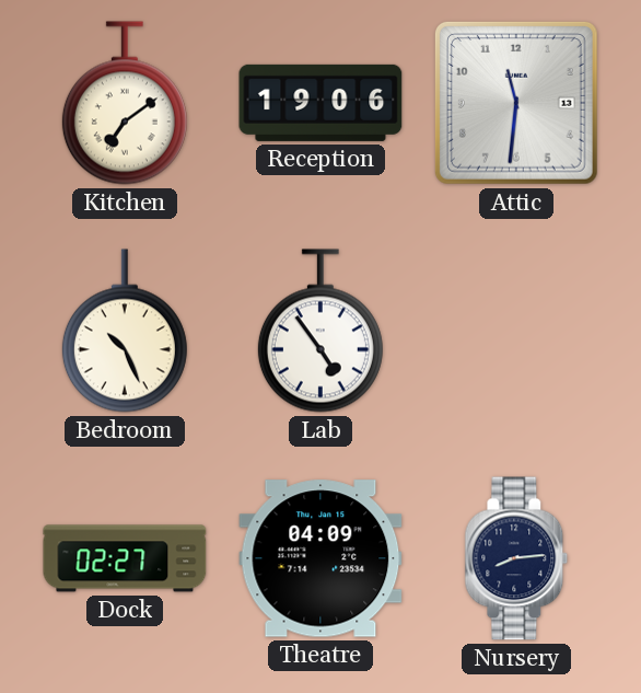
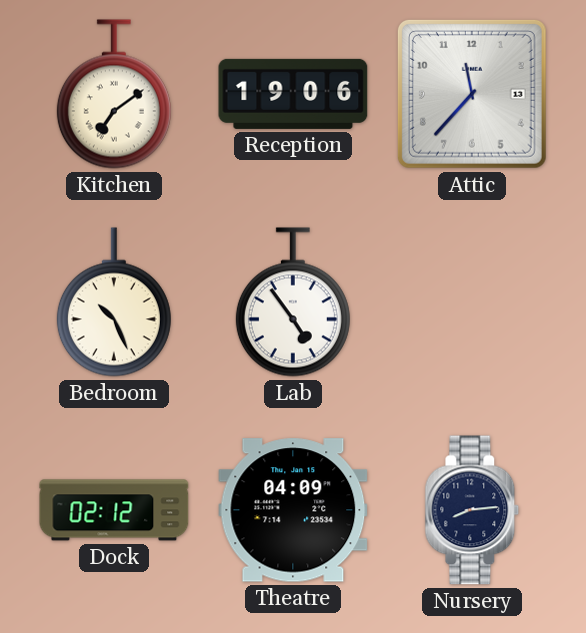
Attic: 11:31 -> 11:37
Dock: 02:27 -> 02:12
